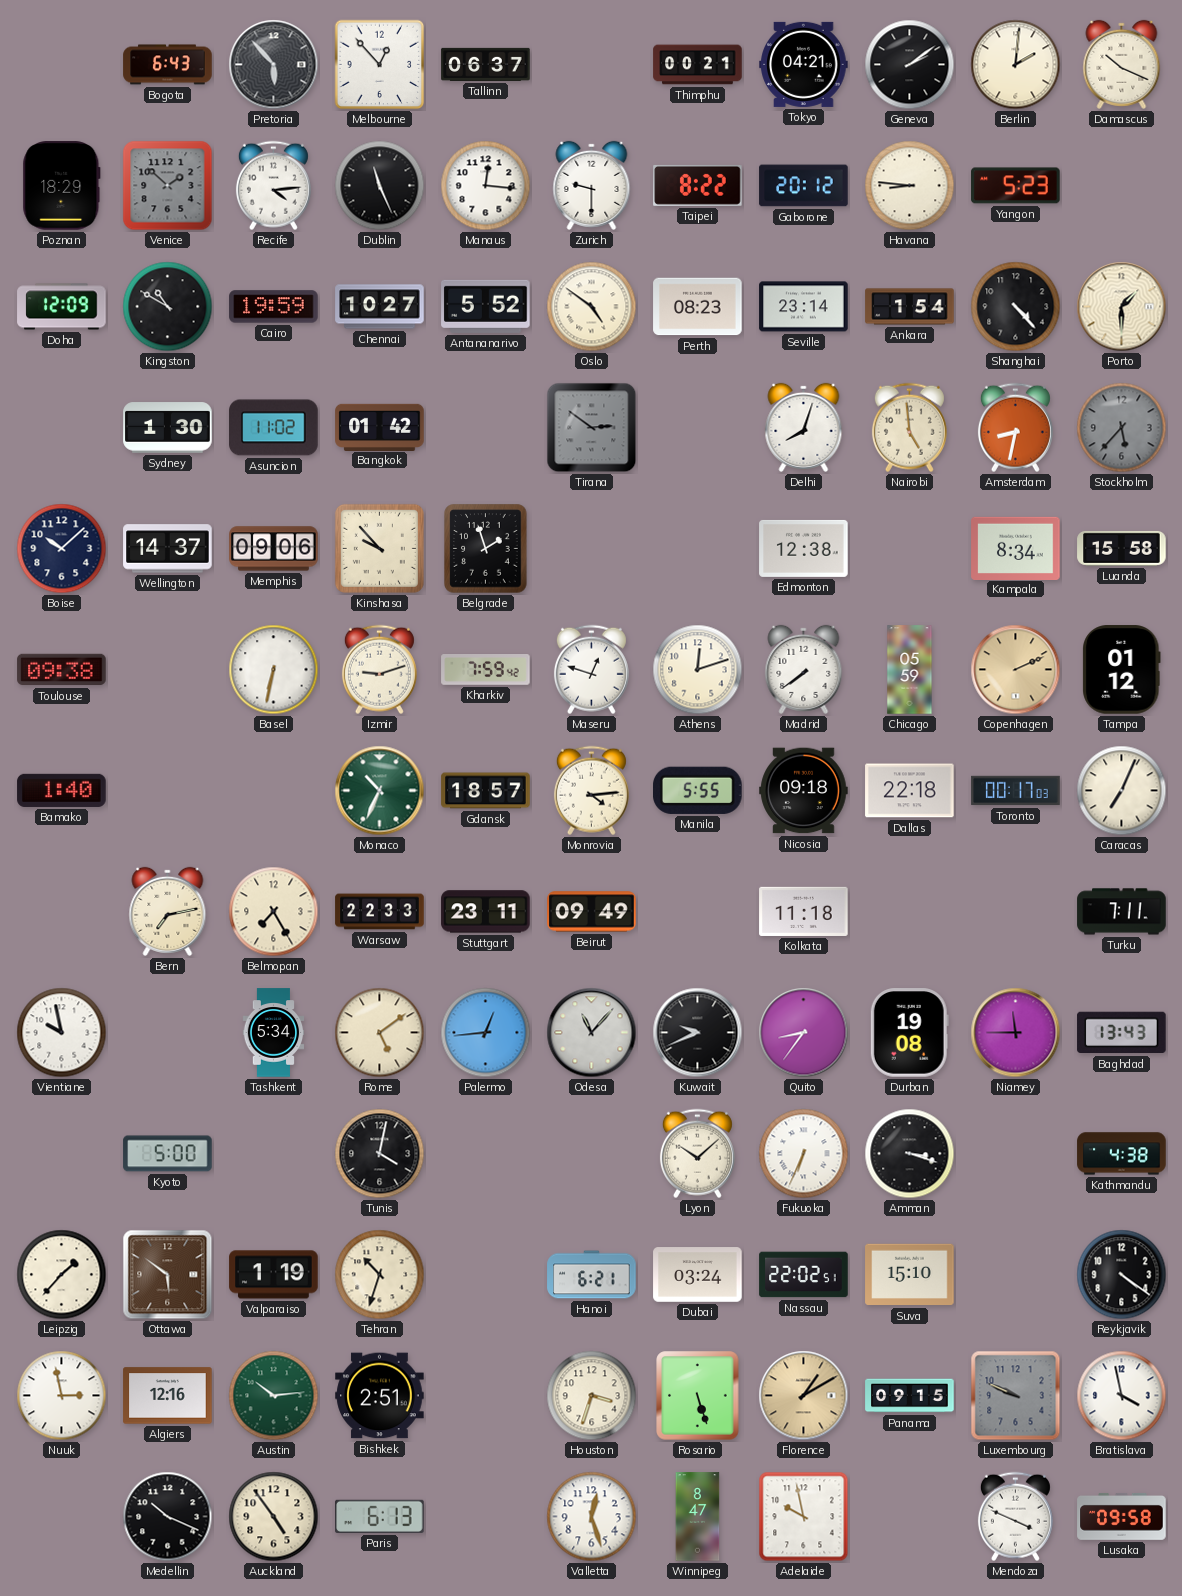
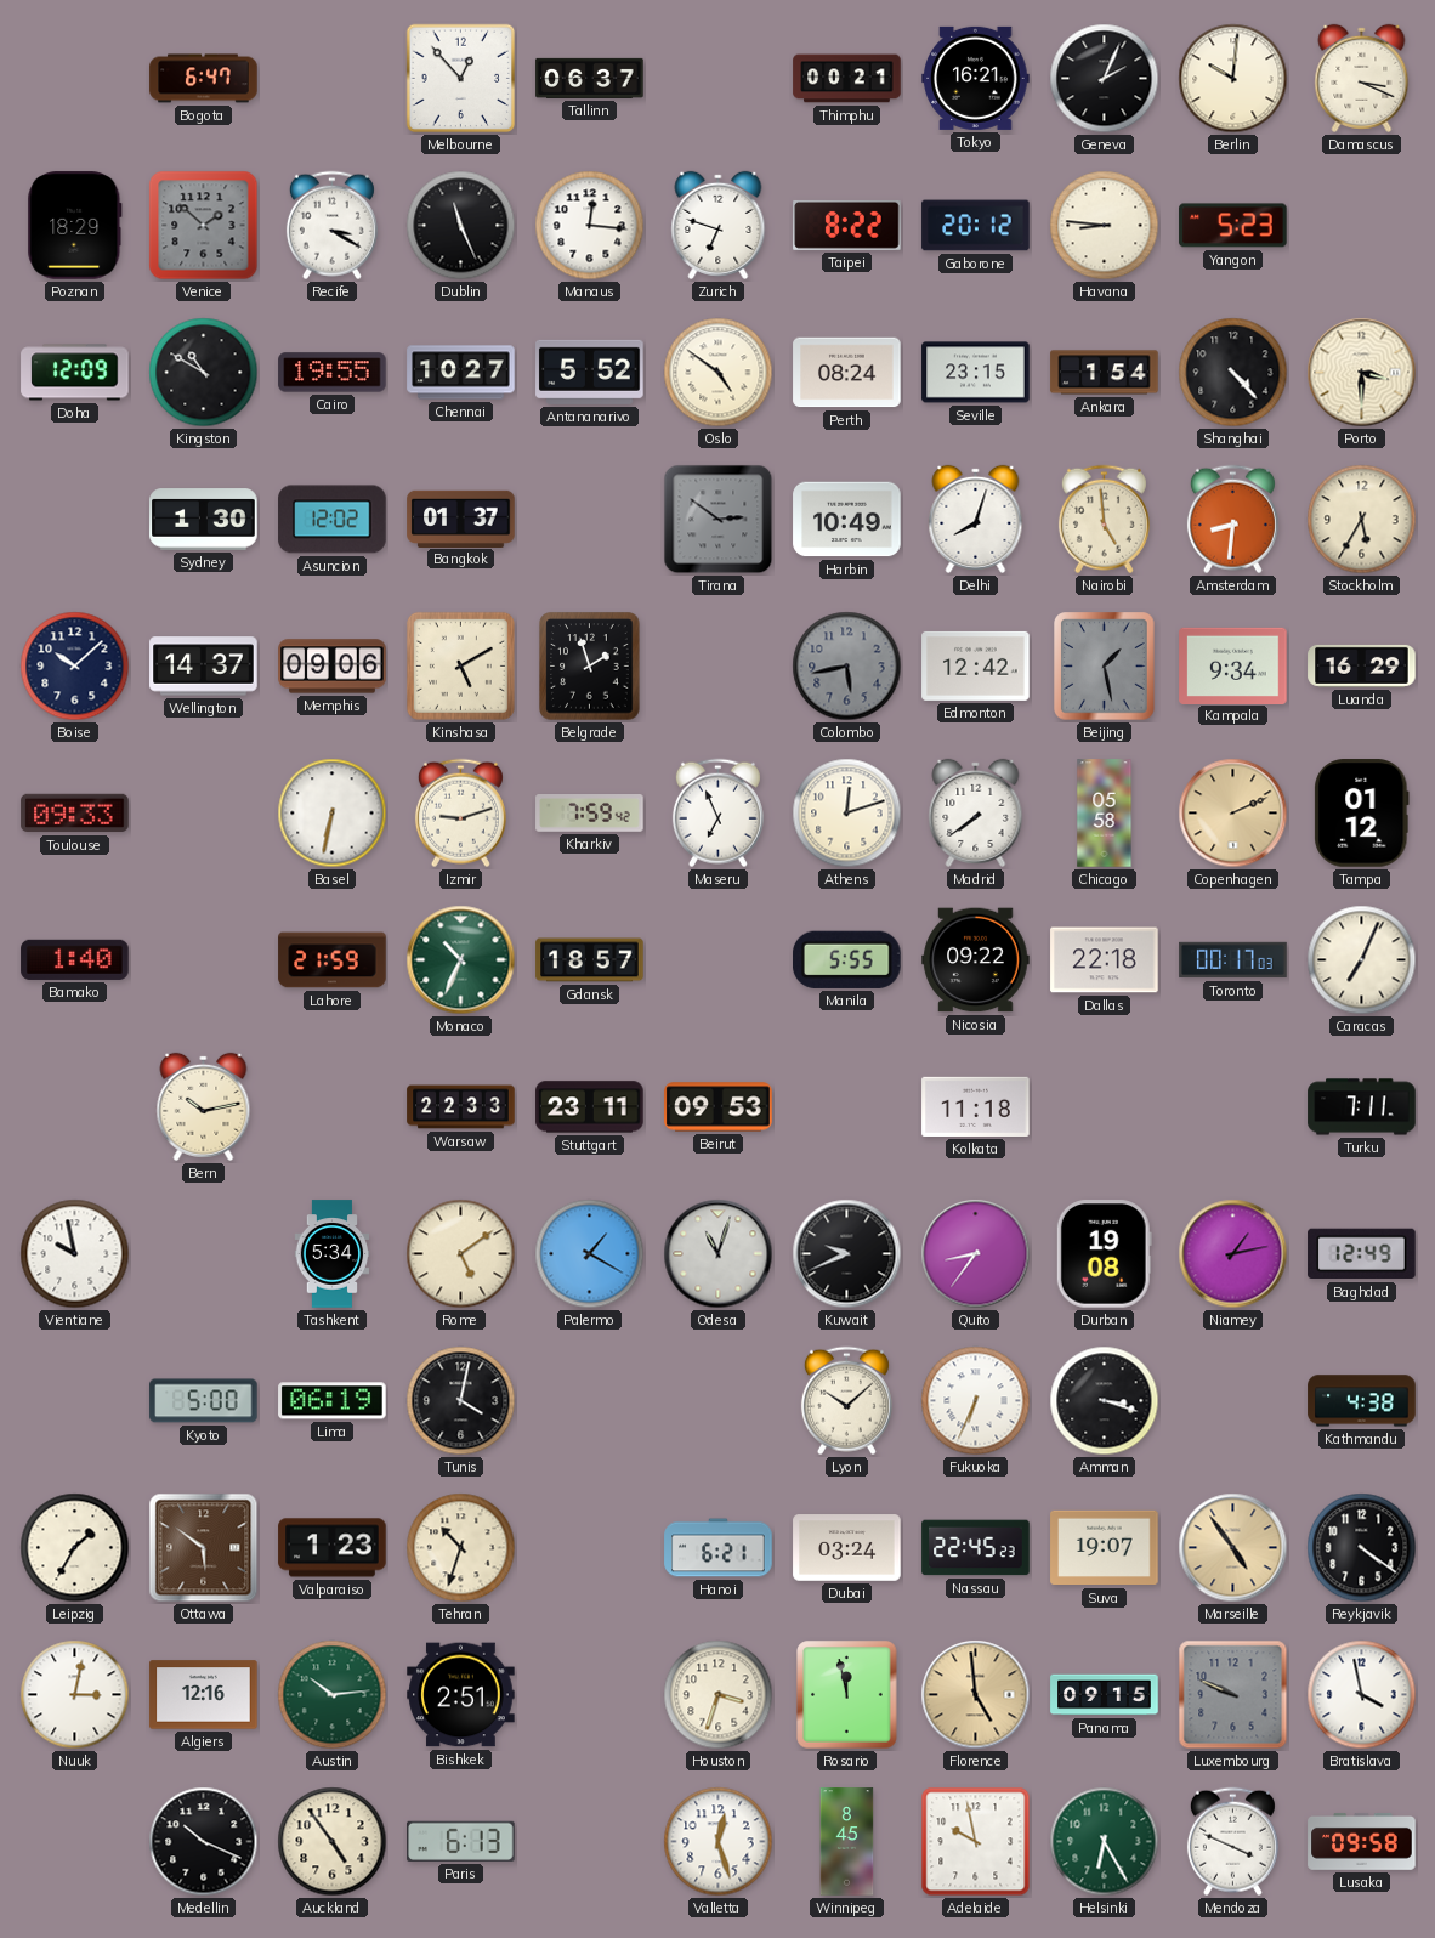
Bogota: 6:43 -> 6:47
Pretoria: 5:53 -> none
Tokyo: 04:21 -> 16:21
Geneva: 2:09 -> 2:04
Berlin: 2:01 -> 10:01
Damascus: 10:19 -> 3:19
Recife: 4:14 -> 3:20
Zurich: 9:30 -> 6:48
Cairo: 19:59 -> 19:55
Perth: 08:23 -> 08:24
Seville: 23:14 -> 23:15
Porto: 1:30 -> 3:30
Asuncion: 11:02 -> 12:02
Bangkok: 01:42 -> 01:37
Harbin: none -> 10:49
Amsterdam: 8:32 -> 8:31
Stockholm: 5:37 -> 5:35
Stockholm dial: grey -> cream
Kinshasa: 9:53 -> 5:10
Colombo: none -> 5:43
Edmonton: 12:38 -> 12:42
Beijing: none -> 1:28
Kampala: 8:34 -> 9:34
Luanda: 15:58 -> 16:29
Toulouse: 09:38 -> 09:33
Maseru: 12:48 -> 6:56
Chicago: 05:59 -> 05:58
Lahore: none -> 21:59
Monrovia: 4:14 -> none
Nicosia: 09:18 -> 09:22
Bern: 7:13 -> 10:13
Belmopan: 7:25 -> none
Beirut: 09:49 -> 09:53
Palermo: 12:44 -> 1:20
Odesa: 11:07 -> 11:03
Niamey: 11:45 -> 1:13
Baghdad: 13:43 -> 12:49
Lima: none -> 06:19
Leipzig: 1:37 -> 1:35
Valparaiso: 1:19 -> 1:23
Nassau: 22:02 -> 22:45
Suva: 15:10 -> 19:07
Marseille: none -> 4:54
Nuuk: 2:58 -> 3:02
Rosario: 5:27 -> 11:58
Florence: 1:10 -> 4:59
Winnipeg: 8:47 -> 8:45
Helsinki: none -> 6:25
